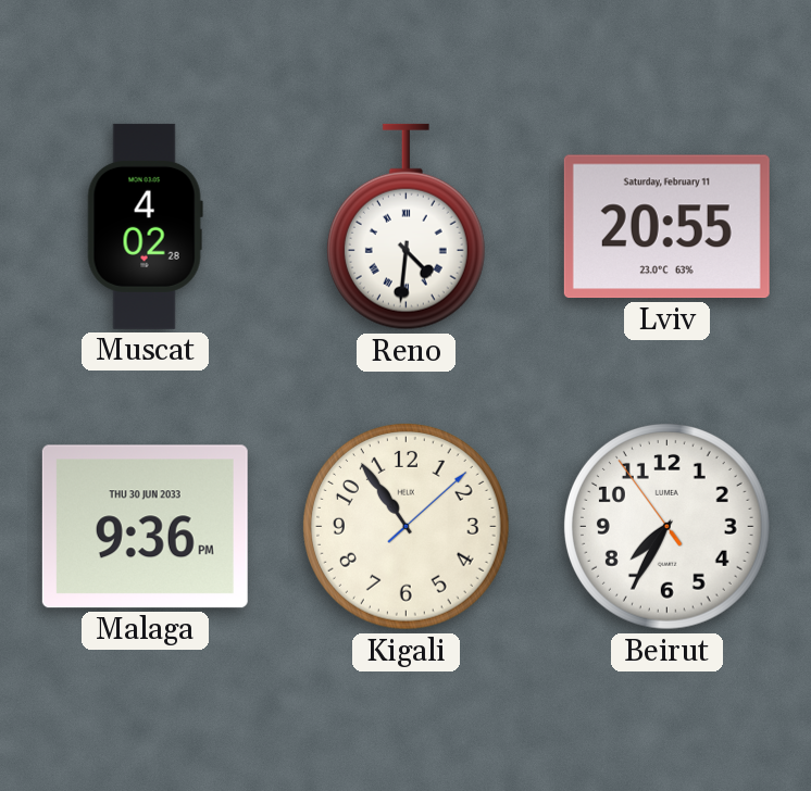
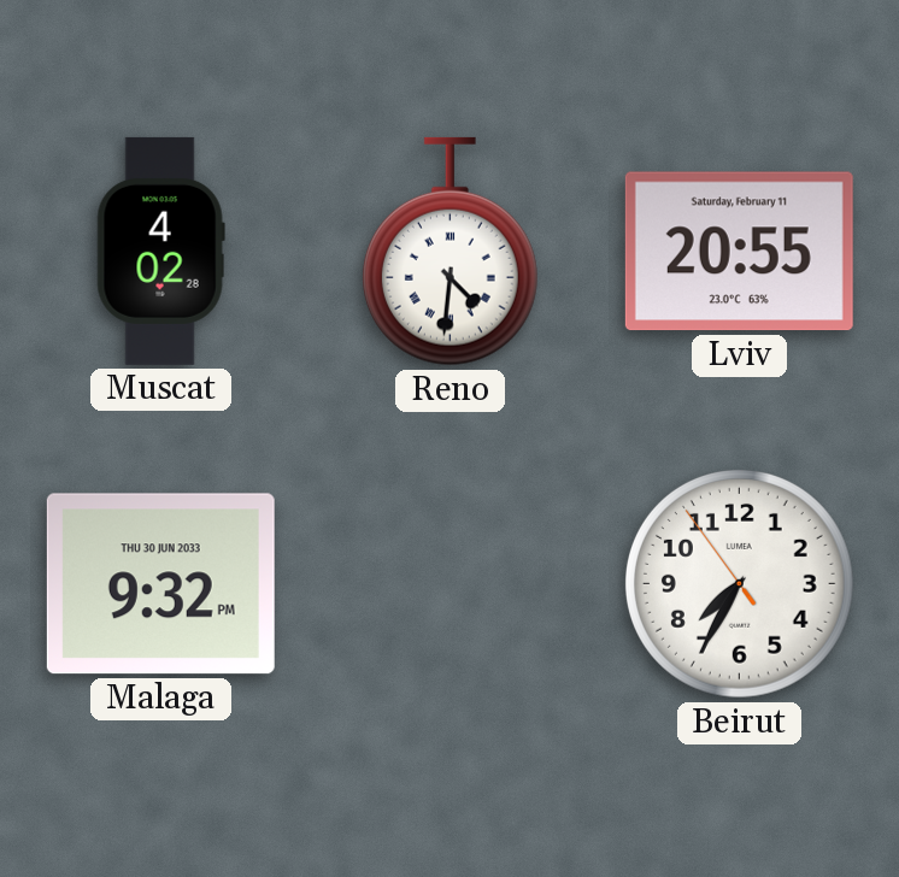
Malaga: 9:36 -> 9:32
Kigali: 10:54 -> none
